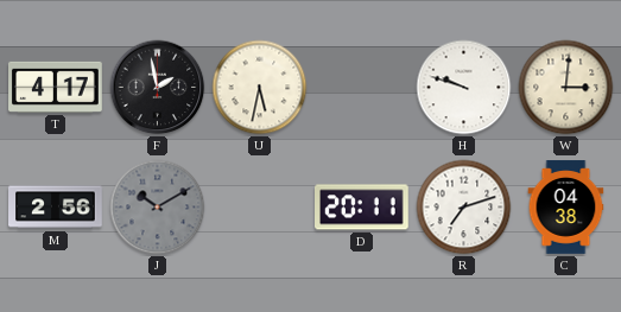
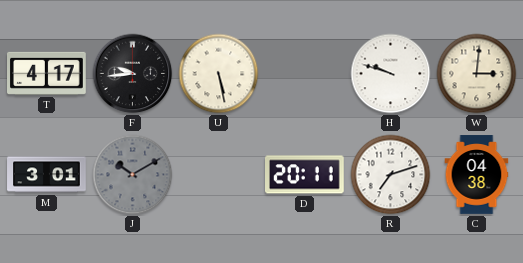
F: 1:58 -> 9:44
U: 5:32 -> 5:28
M: 2:56 -> 3:01
